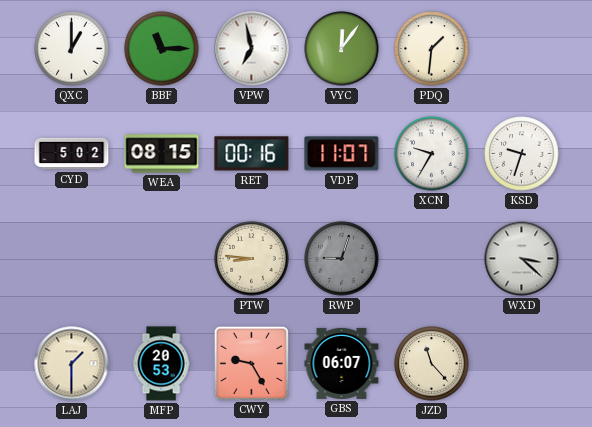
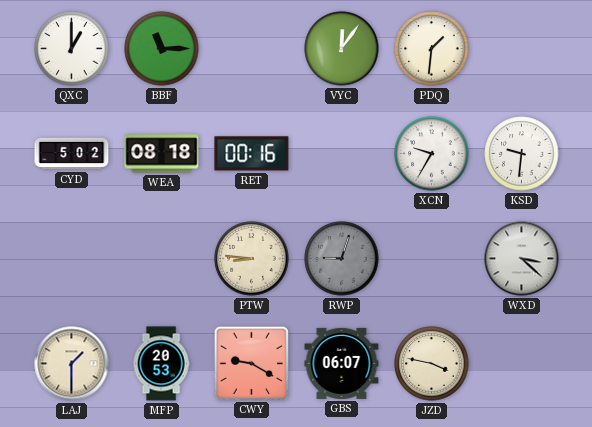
VPW: 6:58 -> none
WEA: 08:15 -> 08:18
VDP: 11:07 -> none
KSD: 9:33 -> 9:31
CWY: 9:25 -> 9:20
JZD: 11:23 -> 3:47
